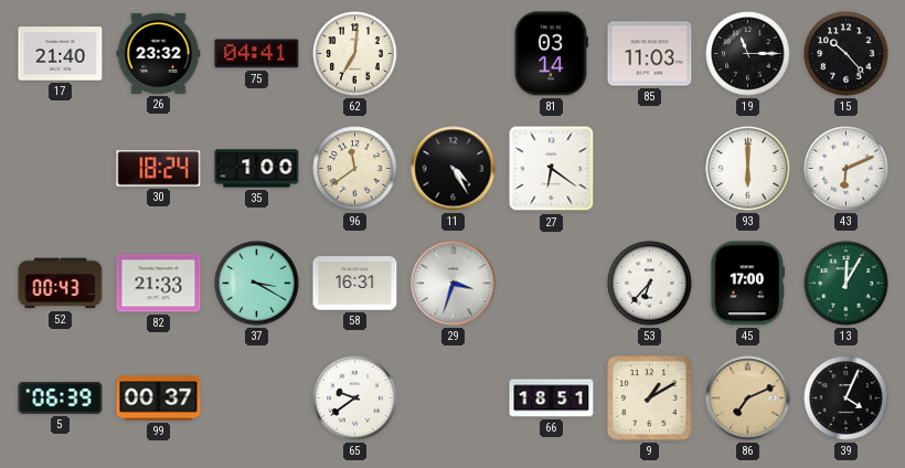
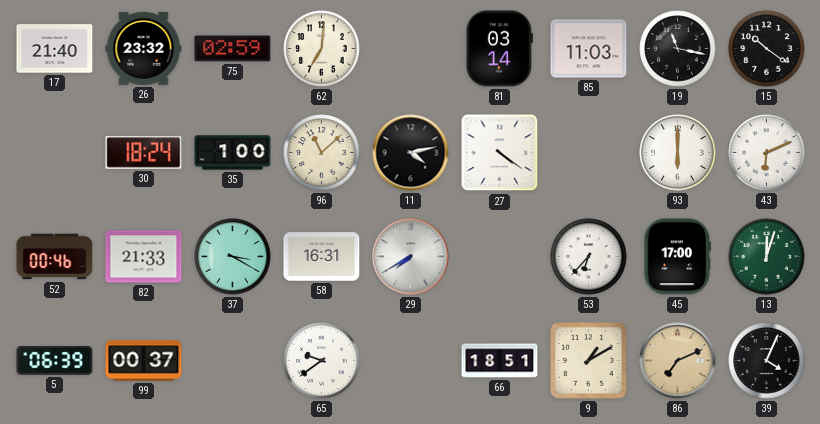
75: 04:41 -> 02:59
19: 11:15 -> 11:17
15: 10:23 -> 10:21
96: 11:39 -> 11:08
11: 4:25 -> 4:13
27: 6:21 -> 4:21
52: 00:43 -> 00:46
29: 3:33 -> 7:40
13: 12:05 -> 12:03
